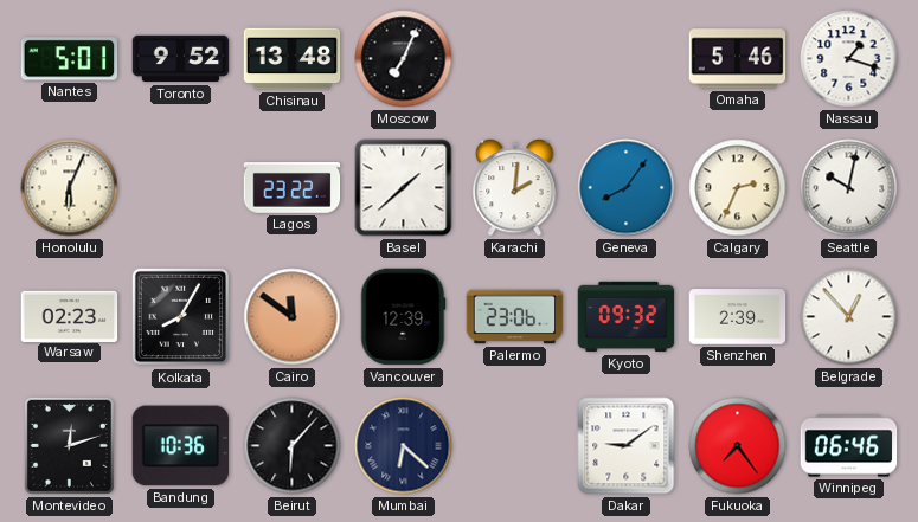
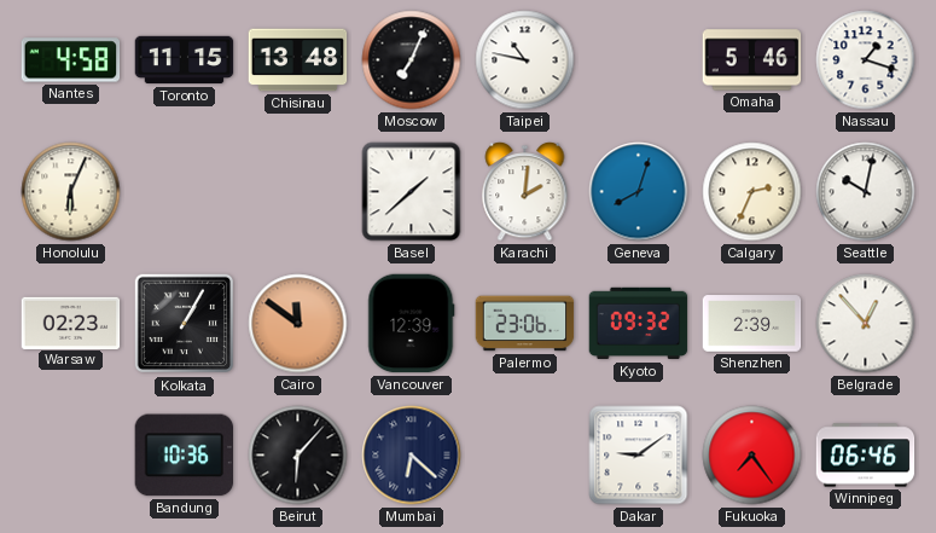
Nantes: 5:01 -> 4:58
Toronto: 9:52 -> 11:15
Taipei: none -> 10:47
Lagos: 23:22 -> none
Geneva: 8:06 -> 8:03
Kolkata: 8:05 -> 1:05
Montevideo: 12:12 -> none
